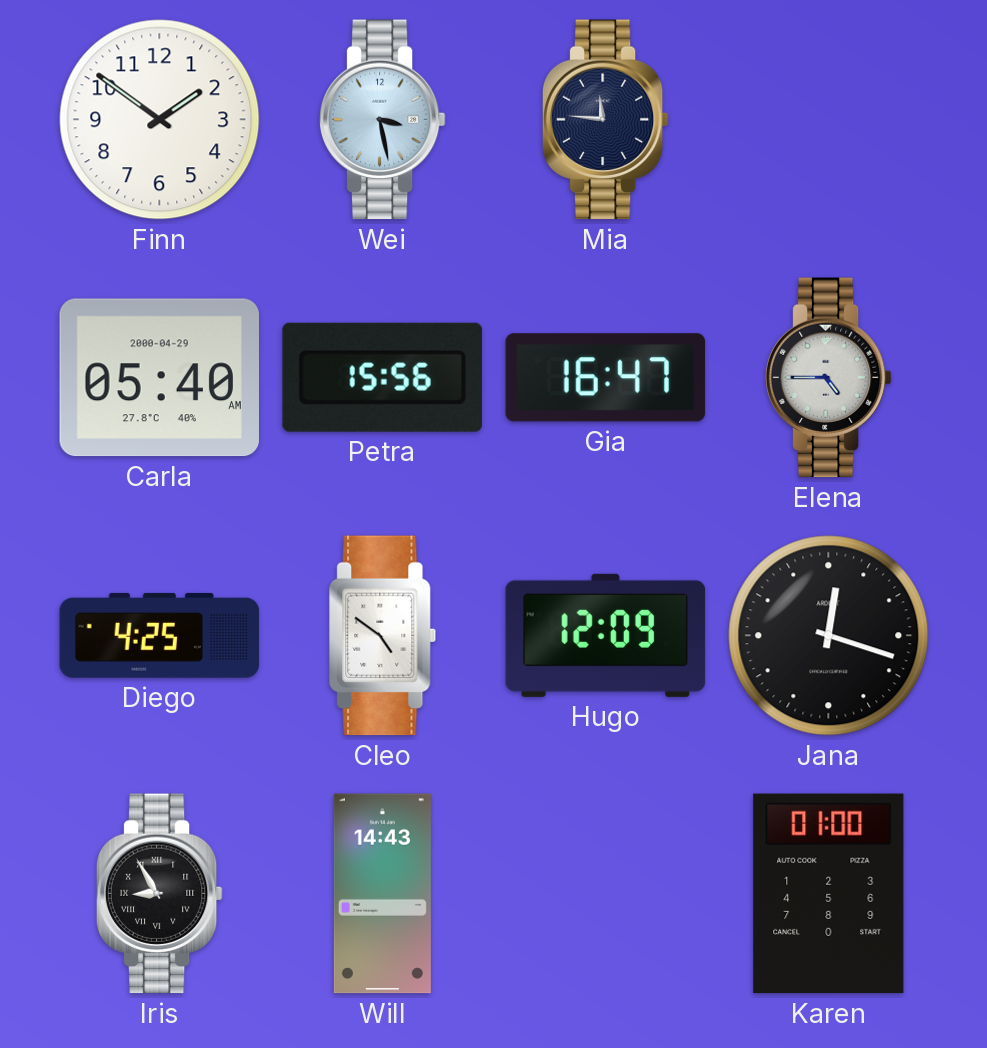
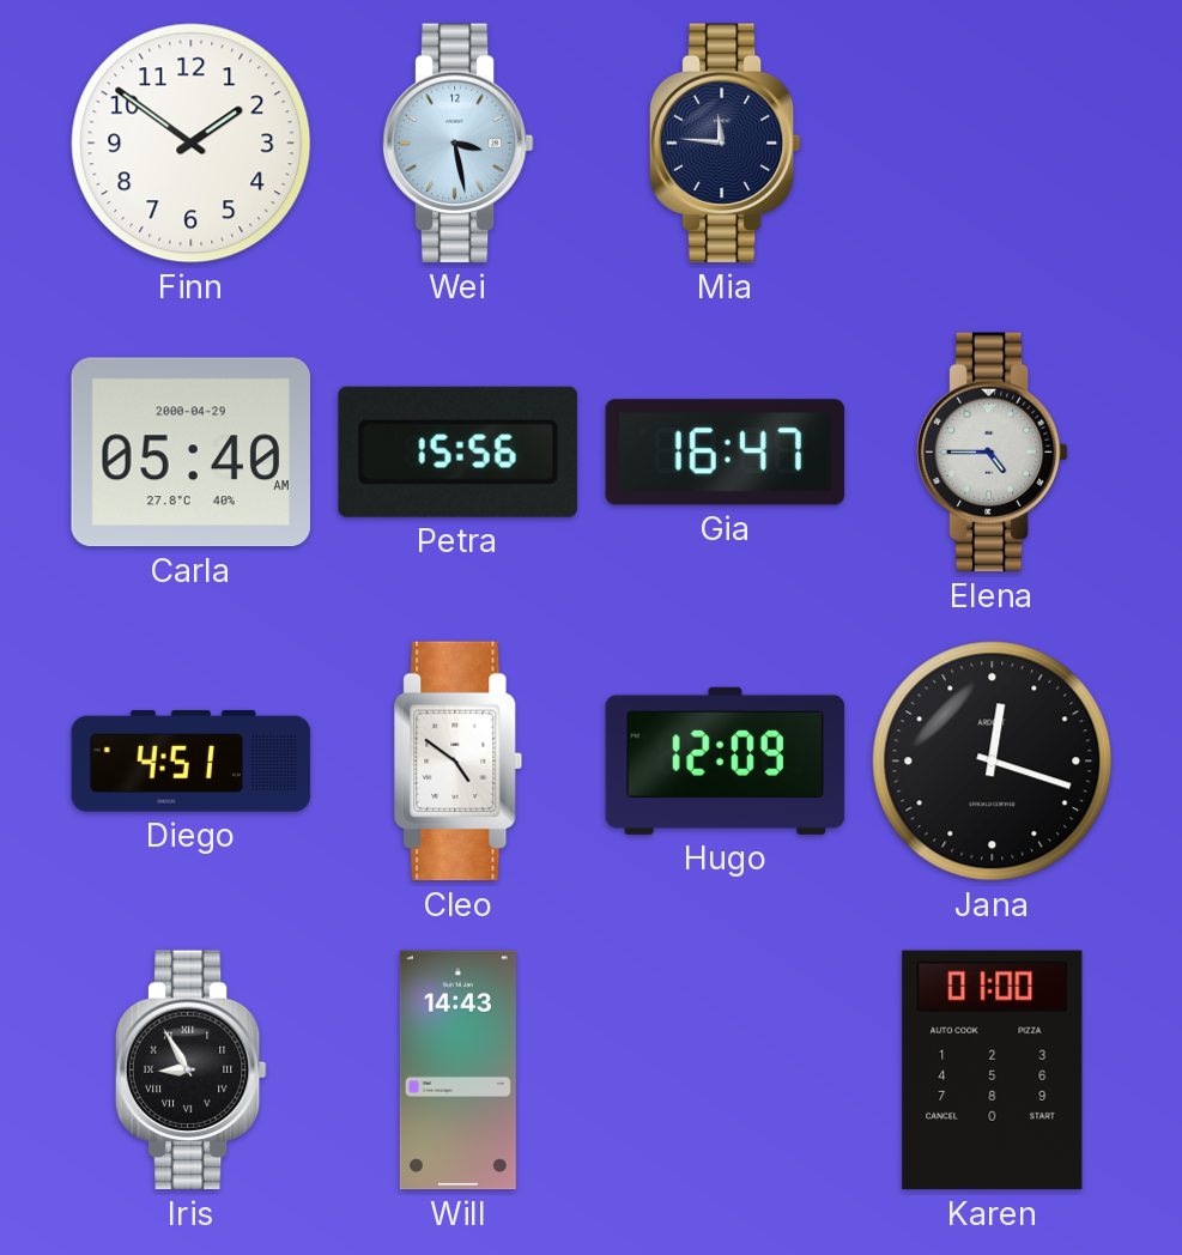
Diego: 4:25 -> 4:51
